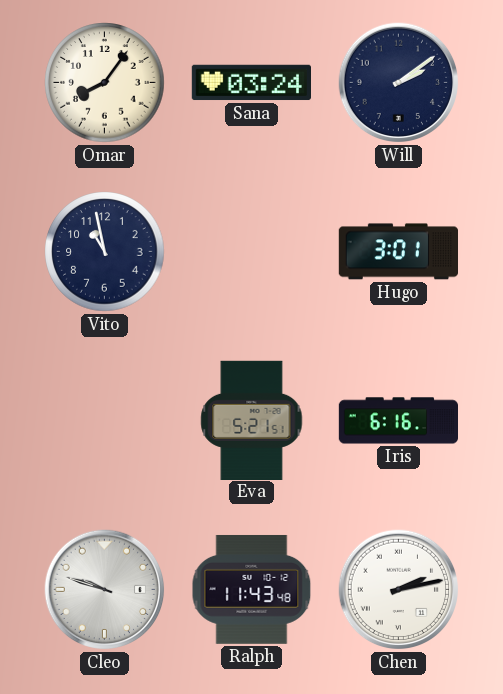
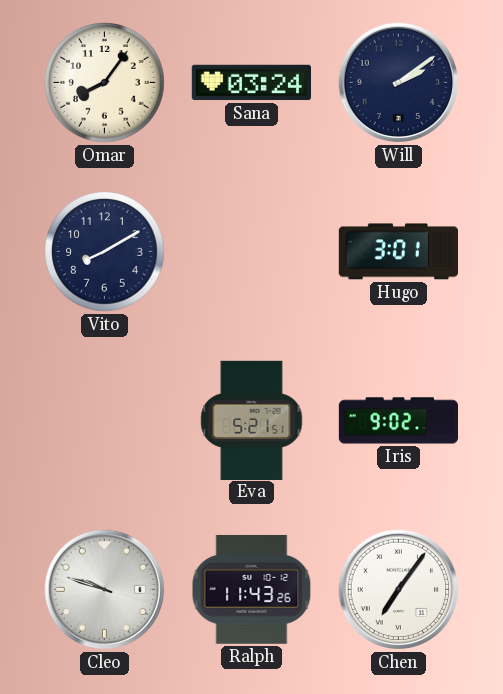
Vito: 10:58 -> 8:10
Iris: 6:16 -> 9:02
Ralph: 11:43:48 -> 11:43:26
Chen: 2:13 -> 7:06
